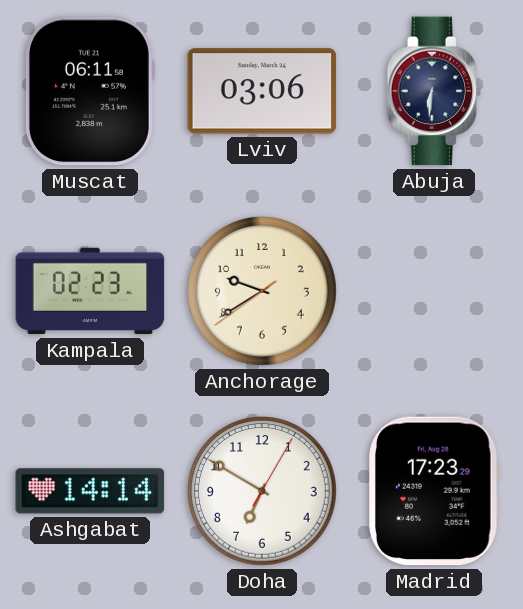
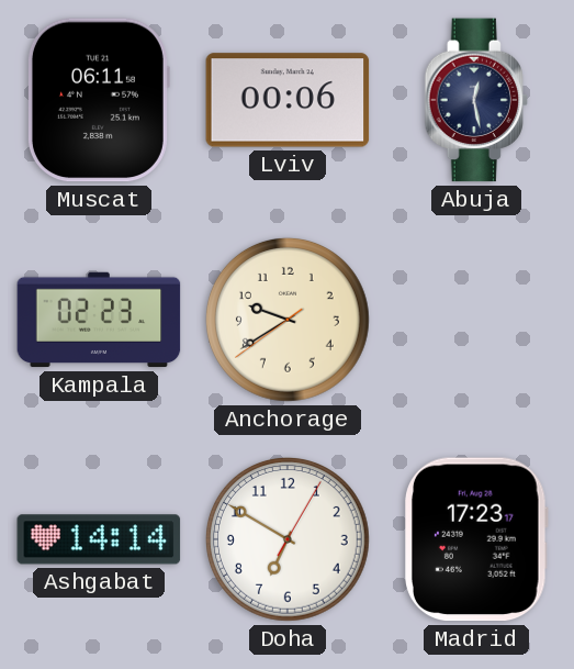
Lviv: 03:06 -> 00:06
Abuja: 6:31 -> 12:28
Madrid: 17:23:29 -> 17:23:17
